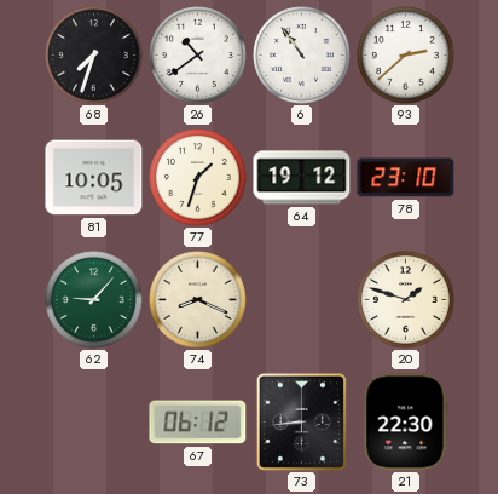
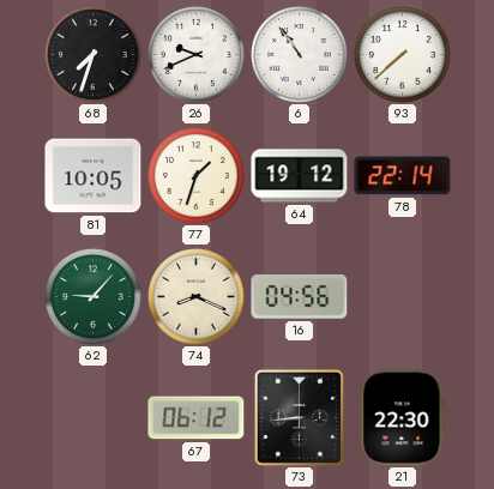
26: 10:39 -> 9:41
93: 2:38 -> 7:38
78: 23:10 -> 22:14
16: none -> 04:56
20: 1:48 -> none
